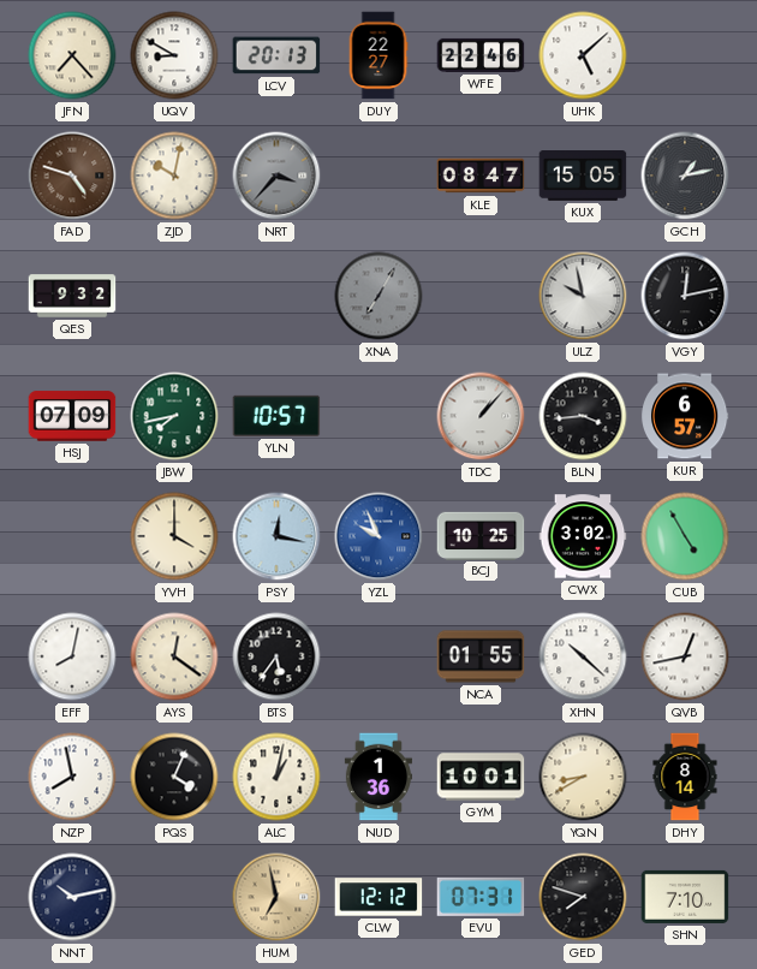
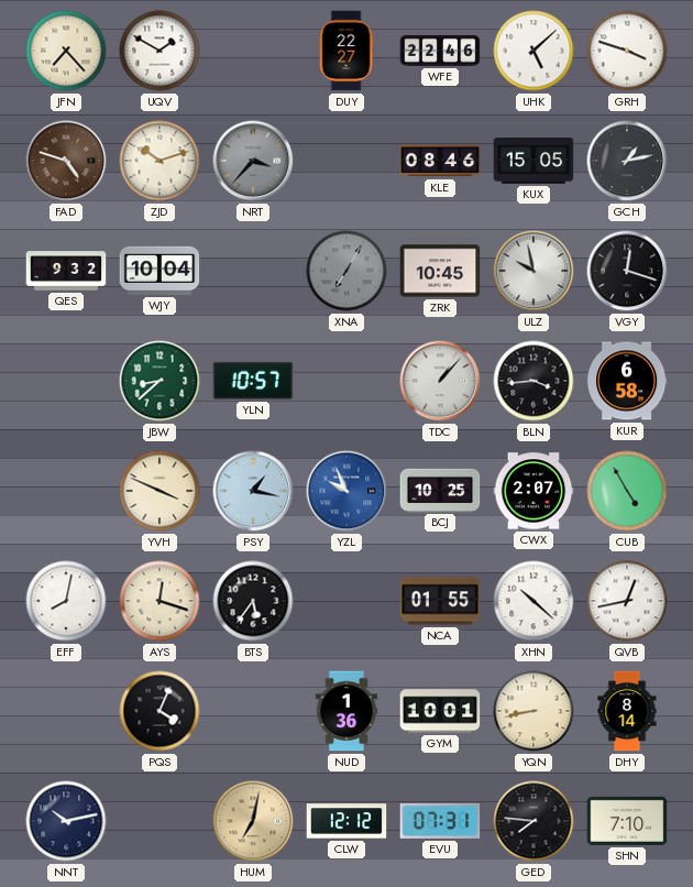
UQV: 8:50 -> 1:50
LCV: 20:13 -> none
GRH: none -> 3:48
ZJD: 10:02 -> 10:12
KLE: 08:47 -> 08:46
WJY: none -> 10:04
ZRK: none -> 10:45
VGY: 12:13 -> 12:18
HSJ: 07:09 -> none
JBW: 7:43 -> 8:38
KUR: 6:57 -> 6:58
YVH: 4:00 -> 3:49
PSY: 12:17 -> 1:17
CWX: 3:02 -> 2:07
AYS: 12:21 -> 12:18
NZP: 7:58 -> none
ALC: 1:02 -> none
YQN: 8:40 -> 8:43
HUM: 6:58 -> 7:02
GED: 7:48 -> 7:46
